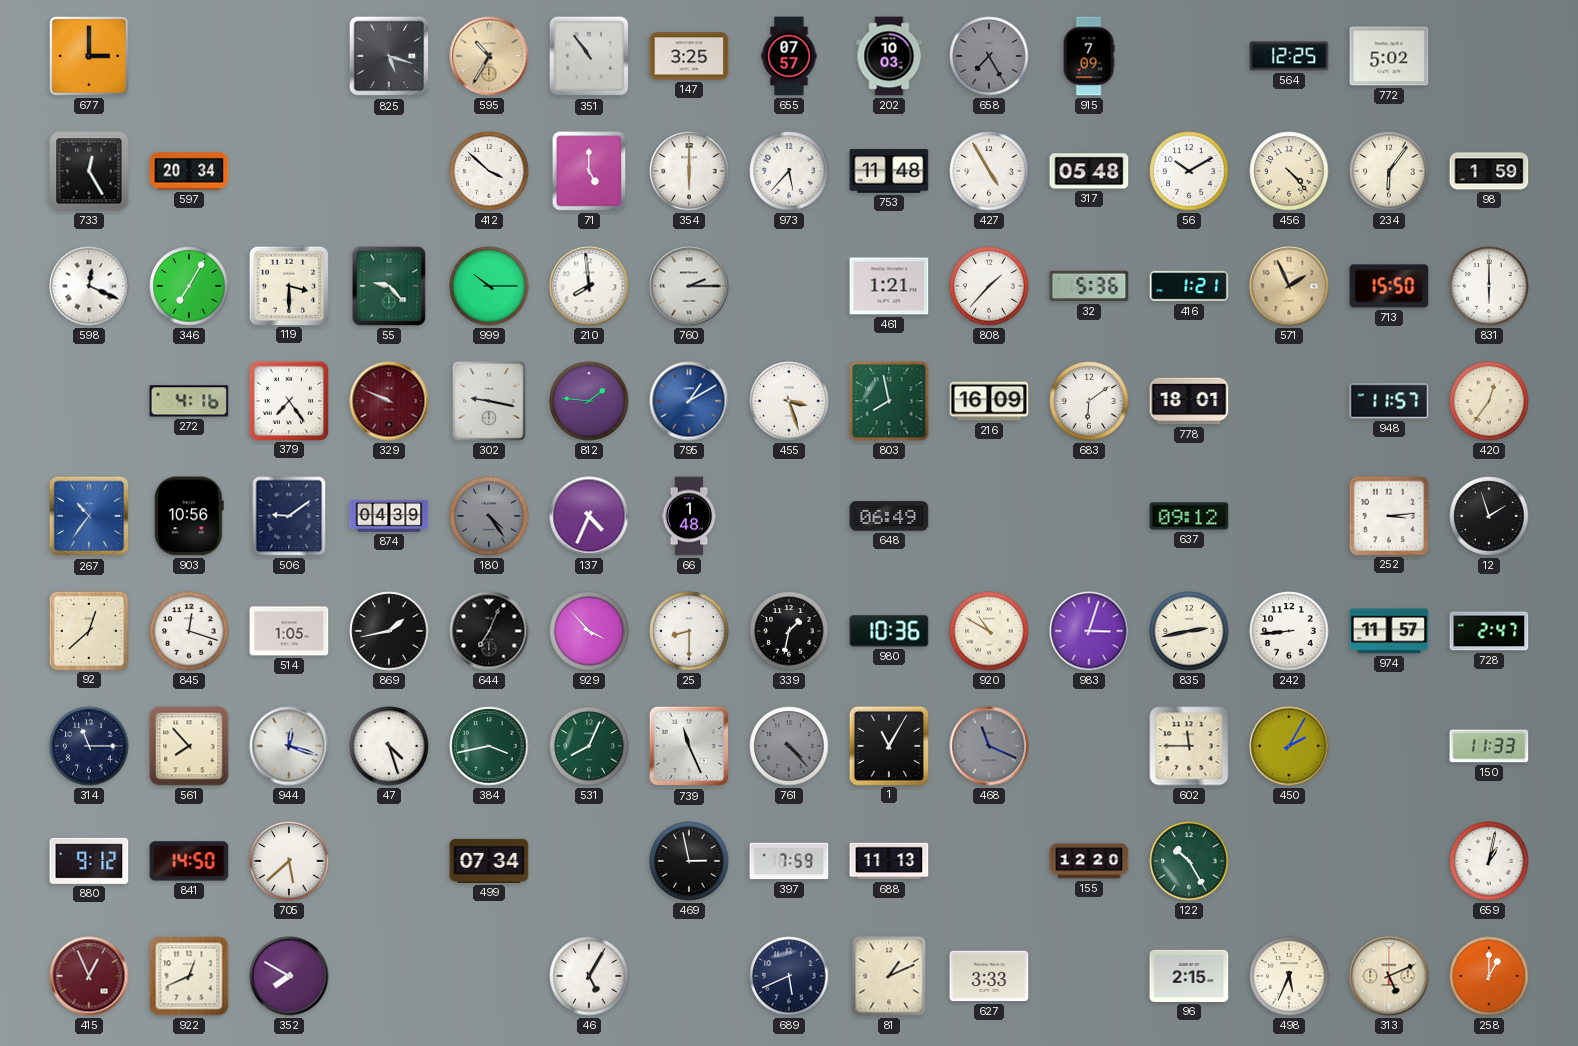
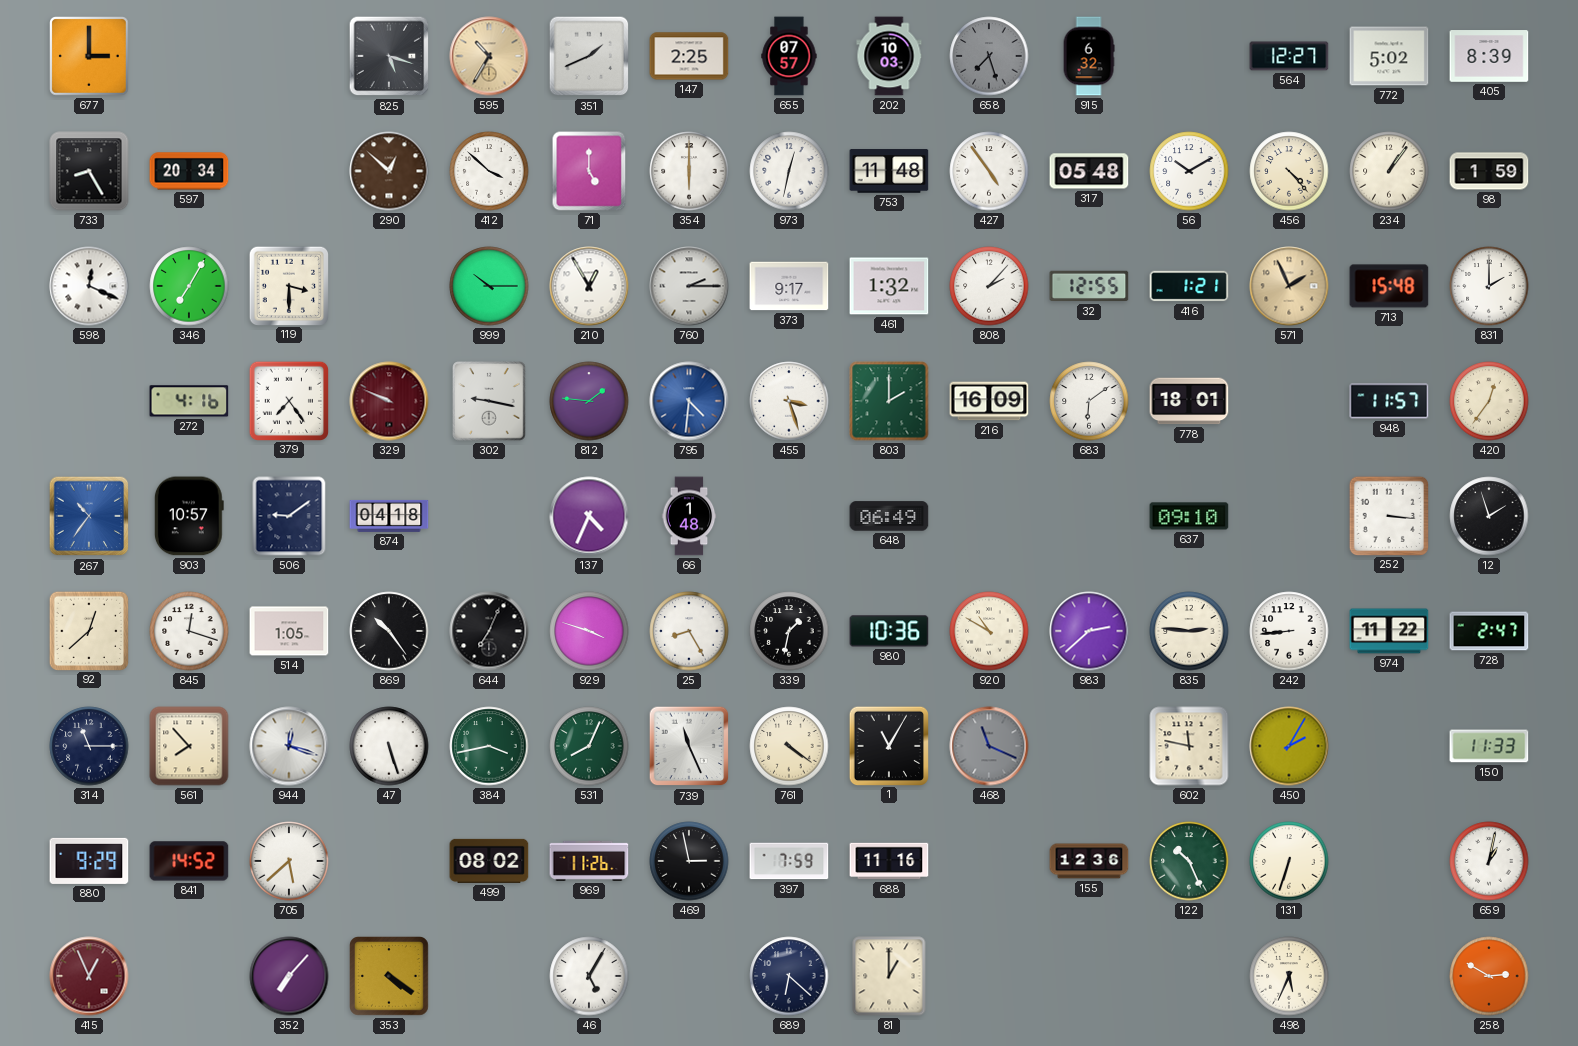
351: 10:54 -> 1:41
147: 3:25 -> 2:25
658: 7:25 -> 7:27
915: 7:09 -> 6:32
564: 12:25 -> 12:27
405: none -> 8:39
733: 12:25 -> 8:25
290: none -> 12:52
973: 5:37 -> 12:32
427: 4:55 -> 4:54
234: 6:06 -> 1:06
55: 9:23 -> none
210: 7:59 -> 12:55
373: none -> 9:17
461: 1:21 -> 1:32
808: 1:37 -> 2:07
32: 5:36 -> 12:55
713: 15:50 -> 15:48
831: 6:00 -> 2:00
795: 1:10 -> 4:31
803: 7:58 -> 2:00
903: 10:56 -> 10:57
874: 04:39 -> 04:18
180: 4:24 -> none
637: 09:12 -> 09:10
252: 3:14 -> 3:16
869: 1:43 -> 10:24
929: 3:53 -> 3:48
25: 8:30 -> 8:25
983: 3:03 -> 2:38
835: 2:43 -> 2:46
974: 11:57 -> 11:22
47: 4:27 -> 5:27
761: 4:23 -> 4:21
761 dial: grey -> cream
602: 11:45 -> 11:47
880: 9:12 -> 9:29
841: 14:50 -> 14:52
499: 07:34 -> 08:02
969: none -> 11:26
688: 11:13 -> 11:16
155: 12:20 -> 12:36
122: 10:25 -> 10:26
131: none -> 6:33
922: 12:41 -> none
352: 7:50 -> 7:07
353: none -> 4:21
689: 5:41 -> 6:22
81: 1:11 -> 1:00
627: 3:33 -> none
96: 2:15 -> none
313: 5:11 -> none
258: 1:00 -> 2:50
